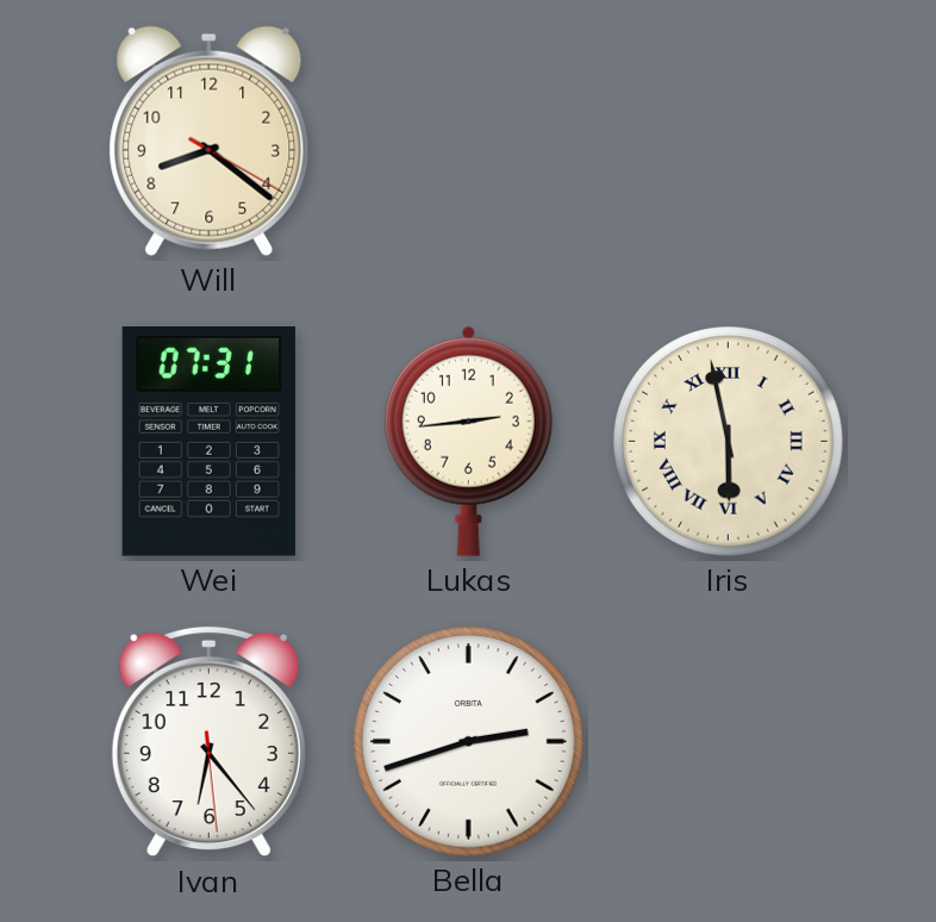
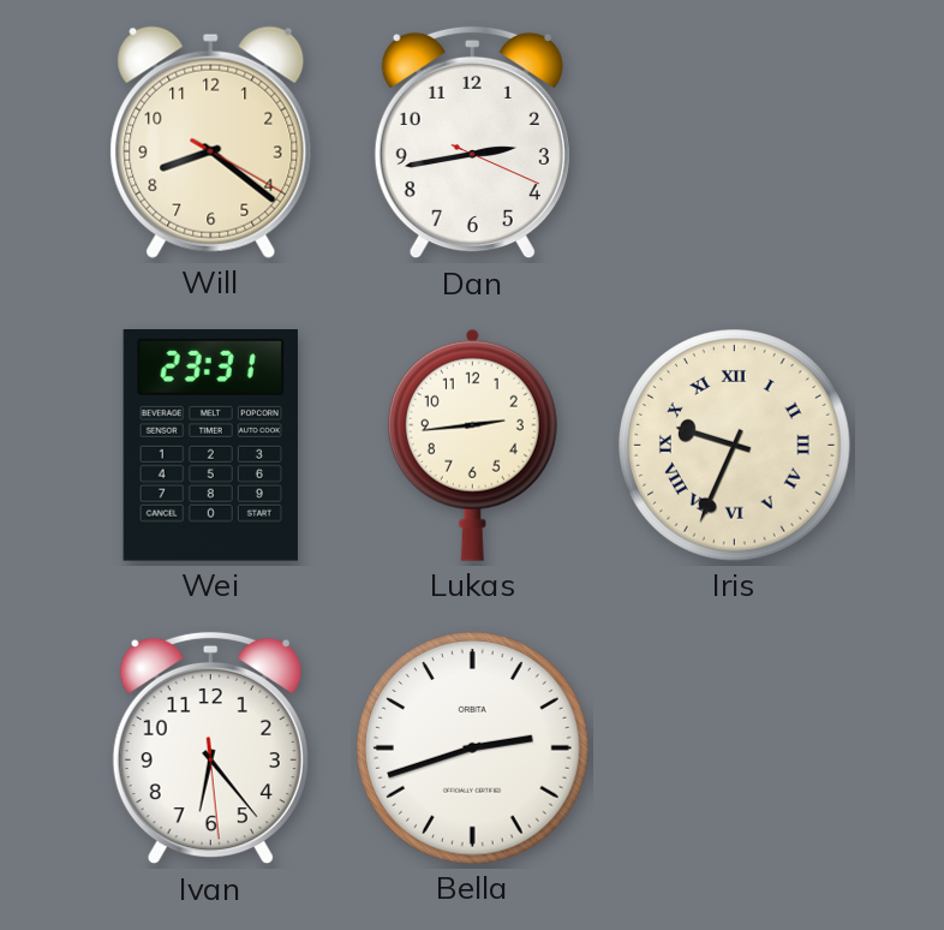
Dan: none -> 2:43
Wei: 07:31 -> 23:31
Iris: 5:58 -> 9:34
